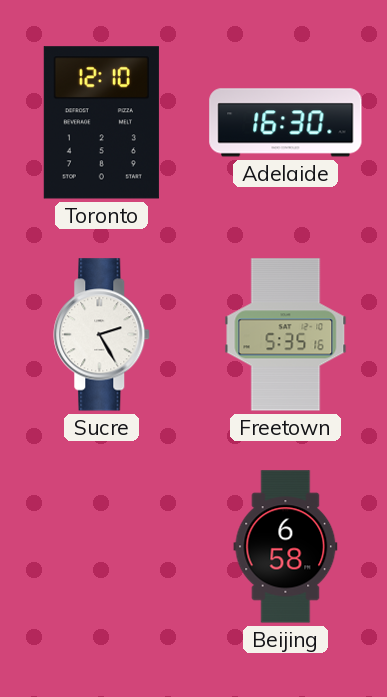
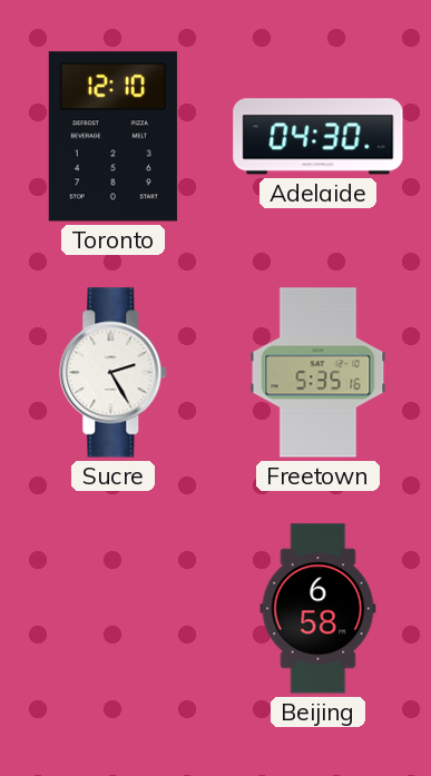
Adelaide: 16:30 -> 04:30
